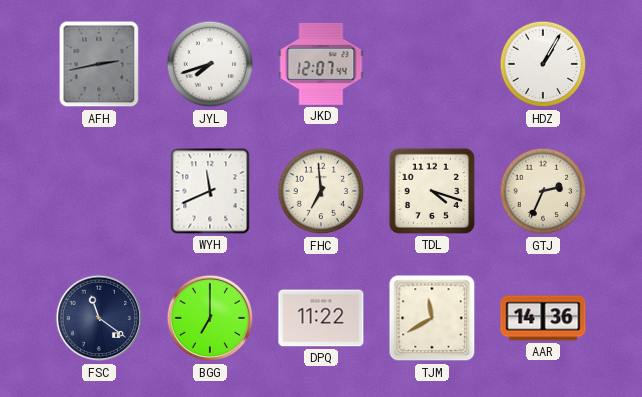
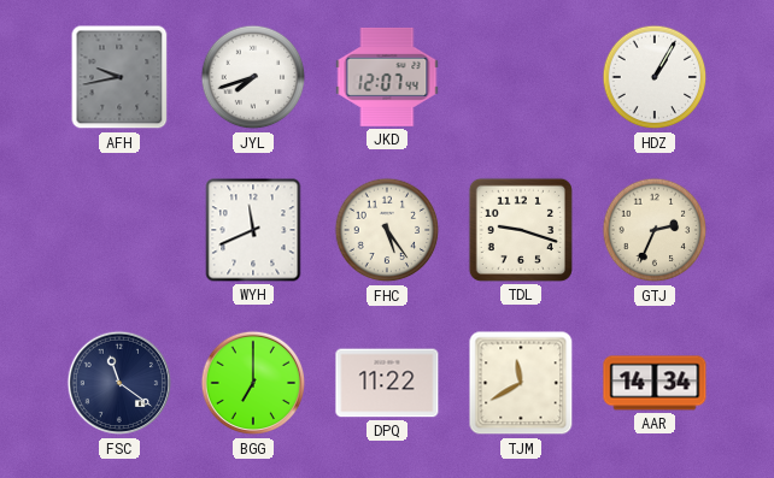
AFH: 2:43 -> 9:43
FHC: 6:59 -> 5:24
TDL: 4:18 -> 9:18
AAR: 14:36 -> 14:34
